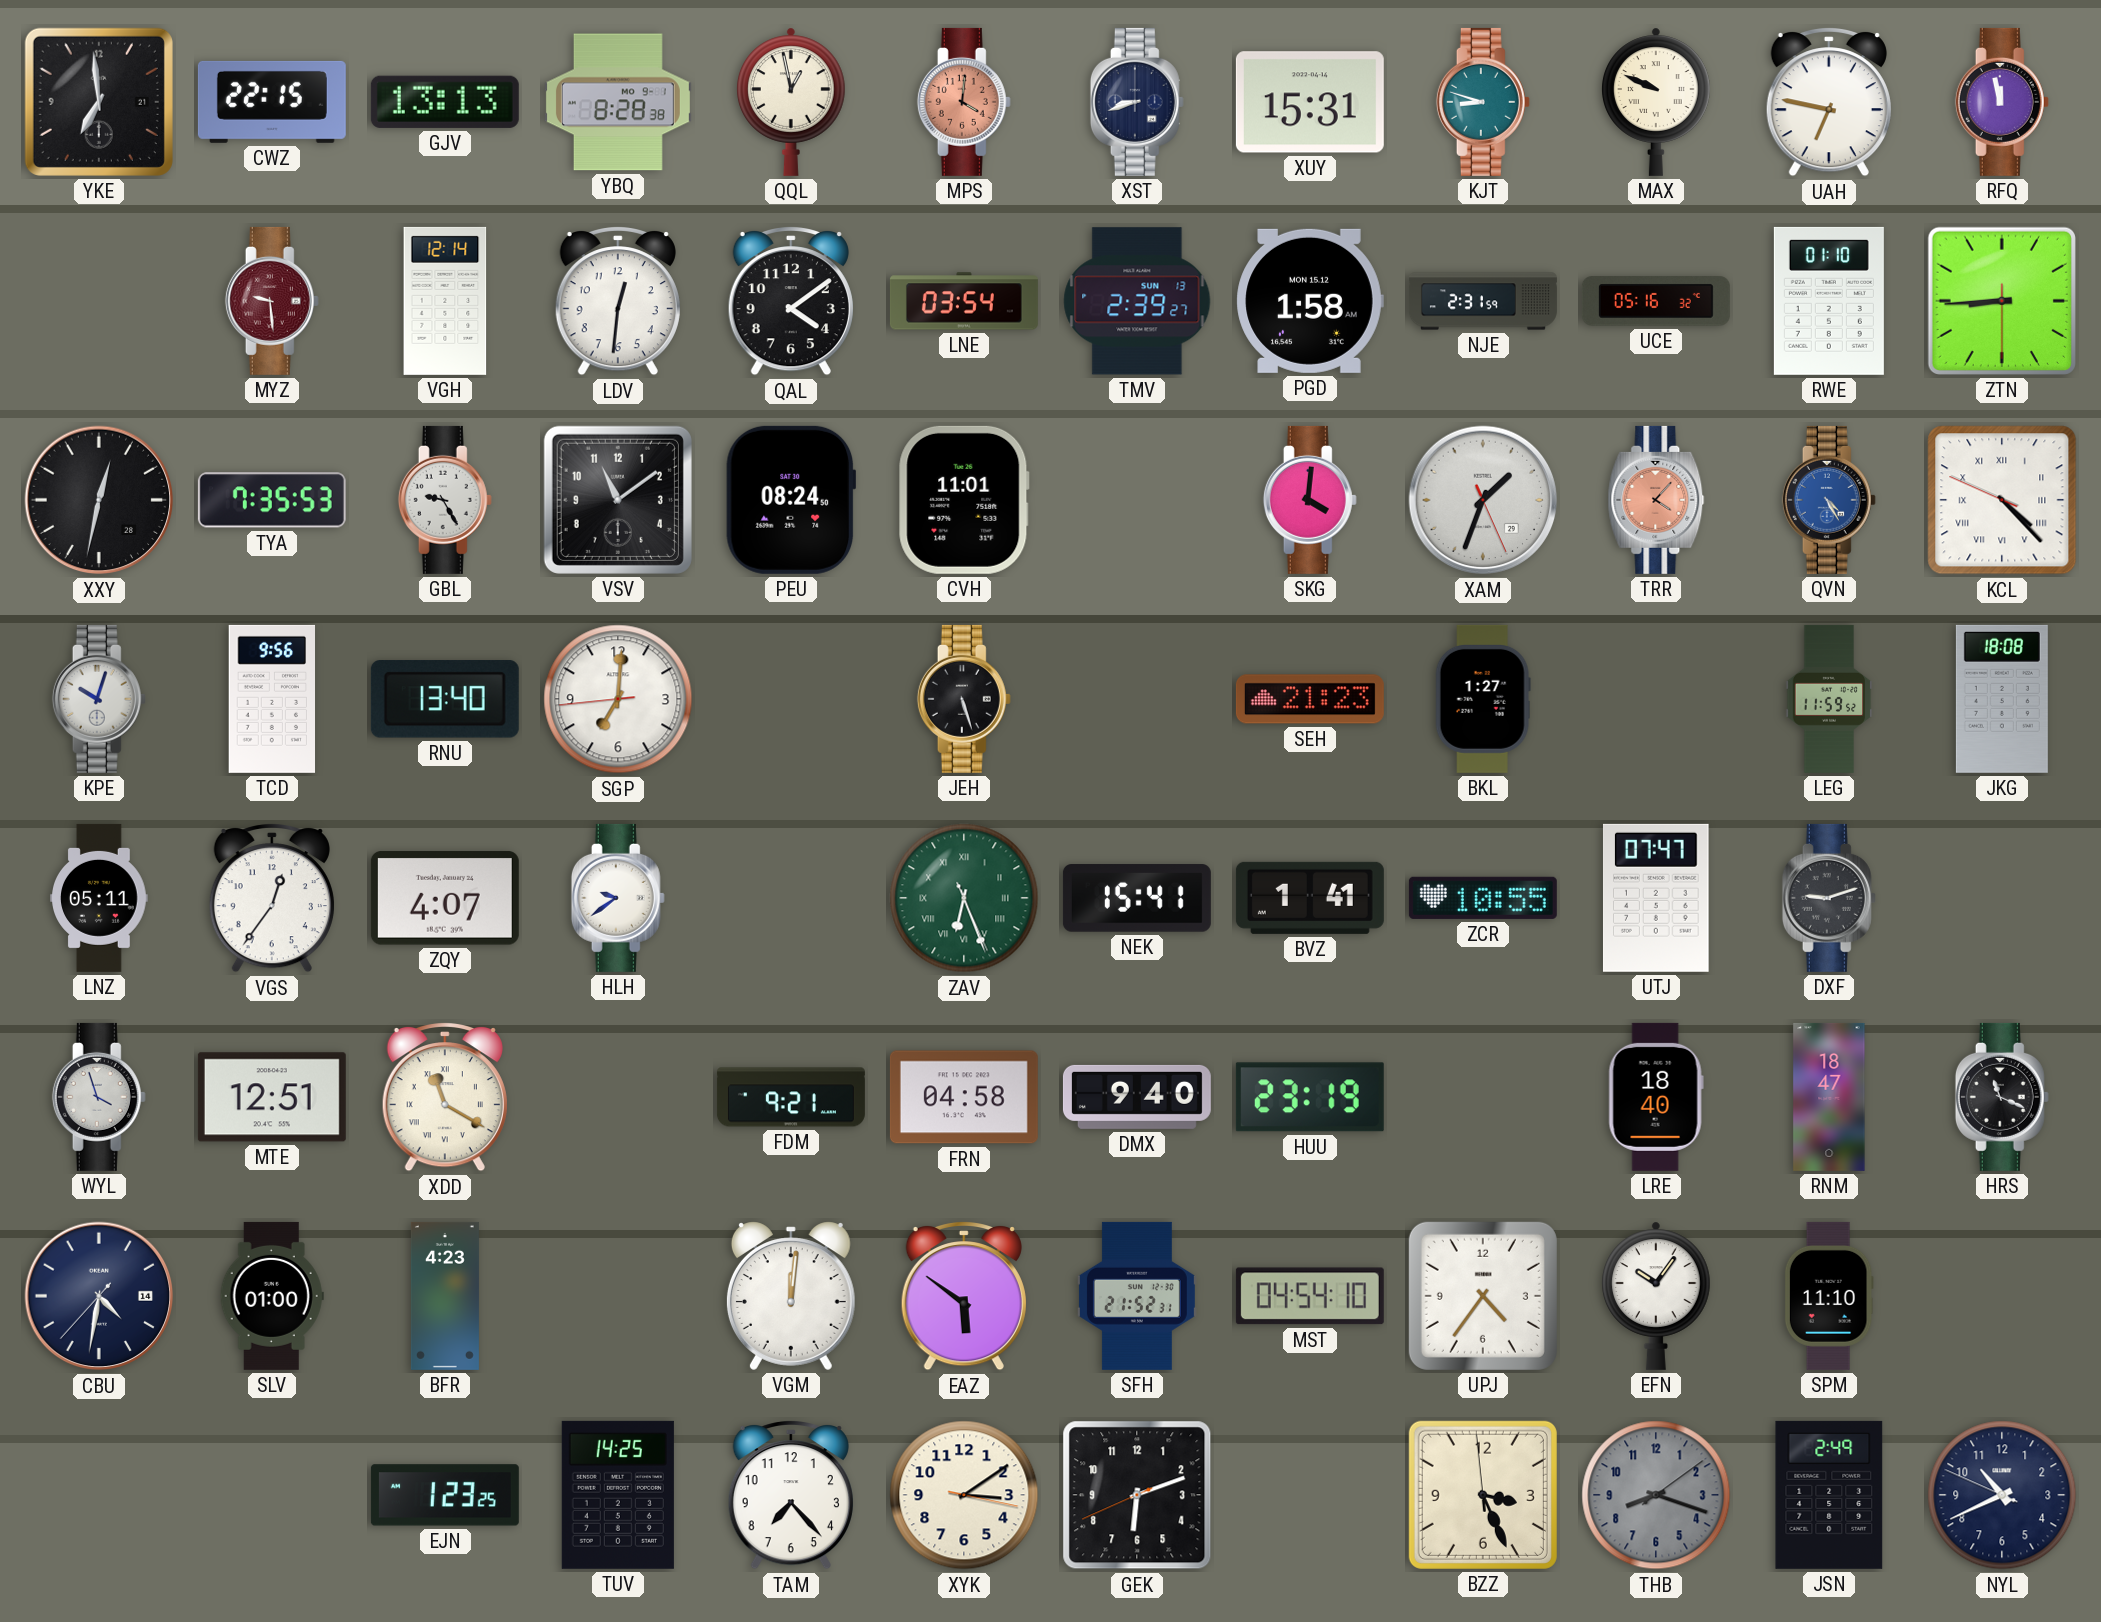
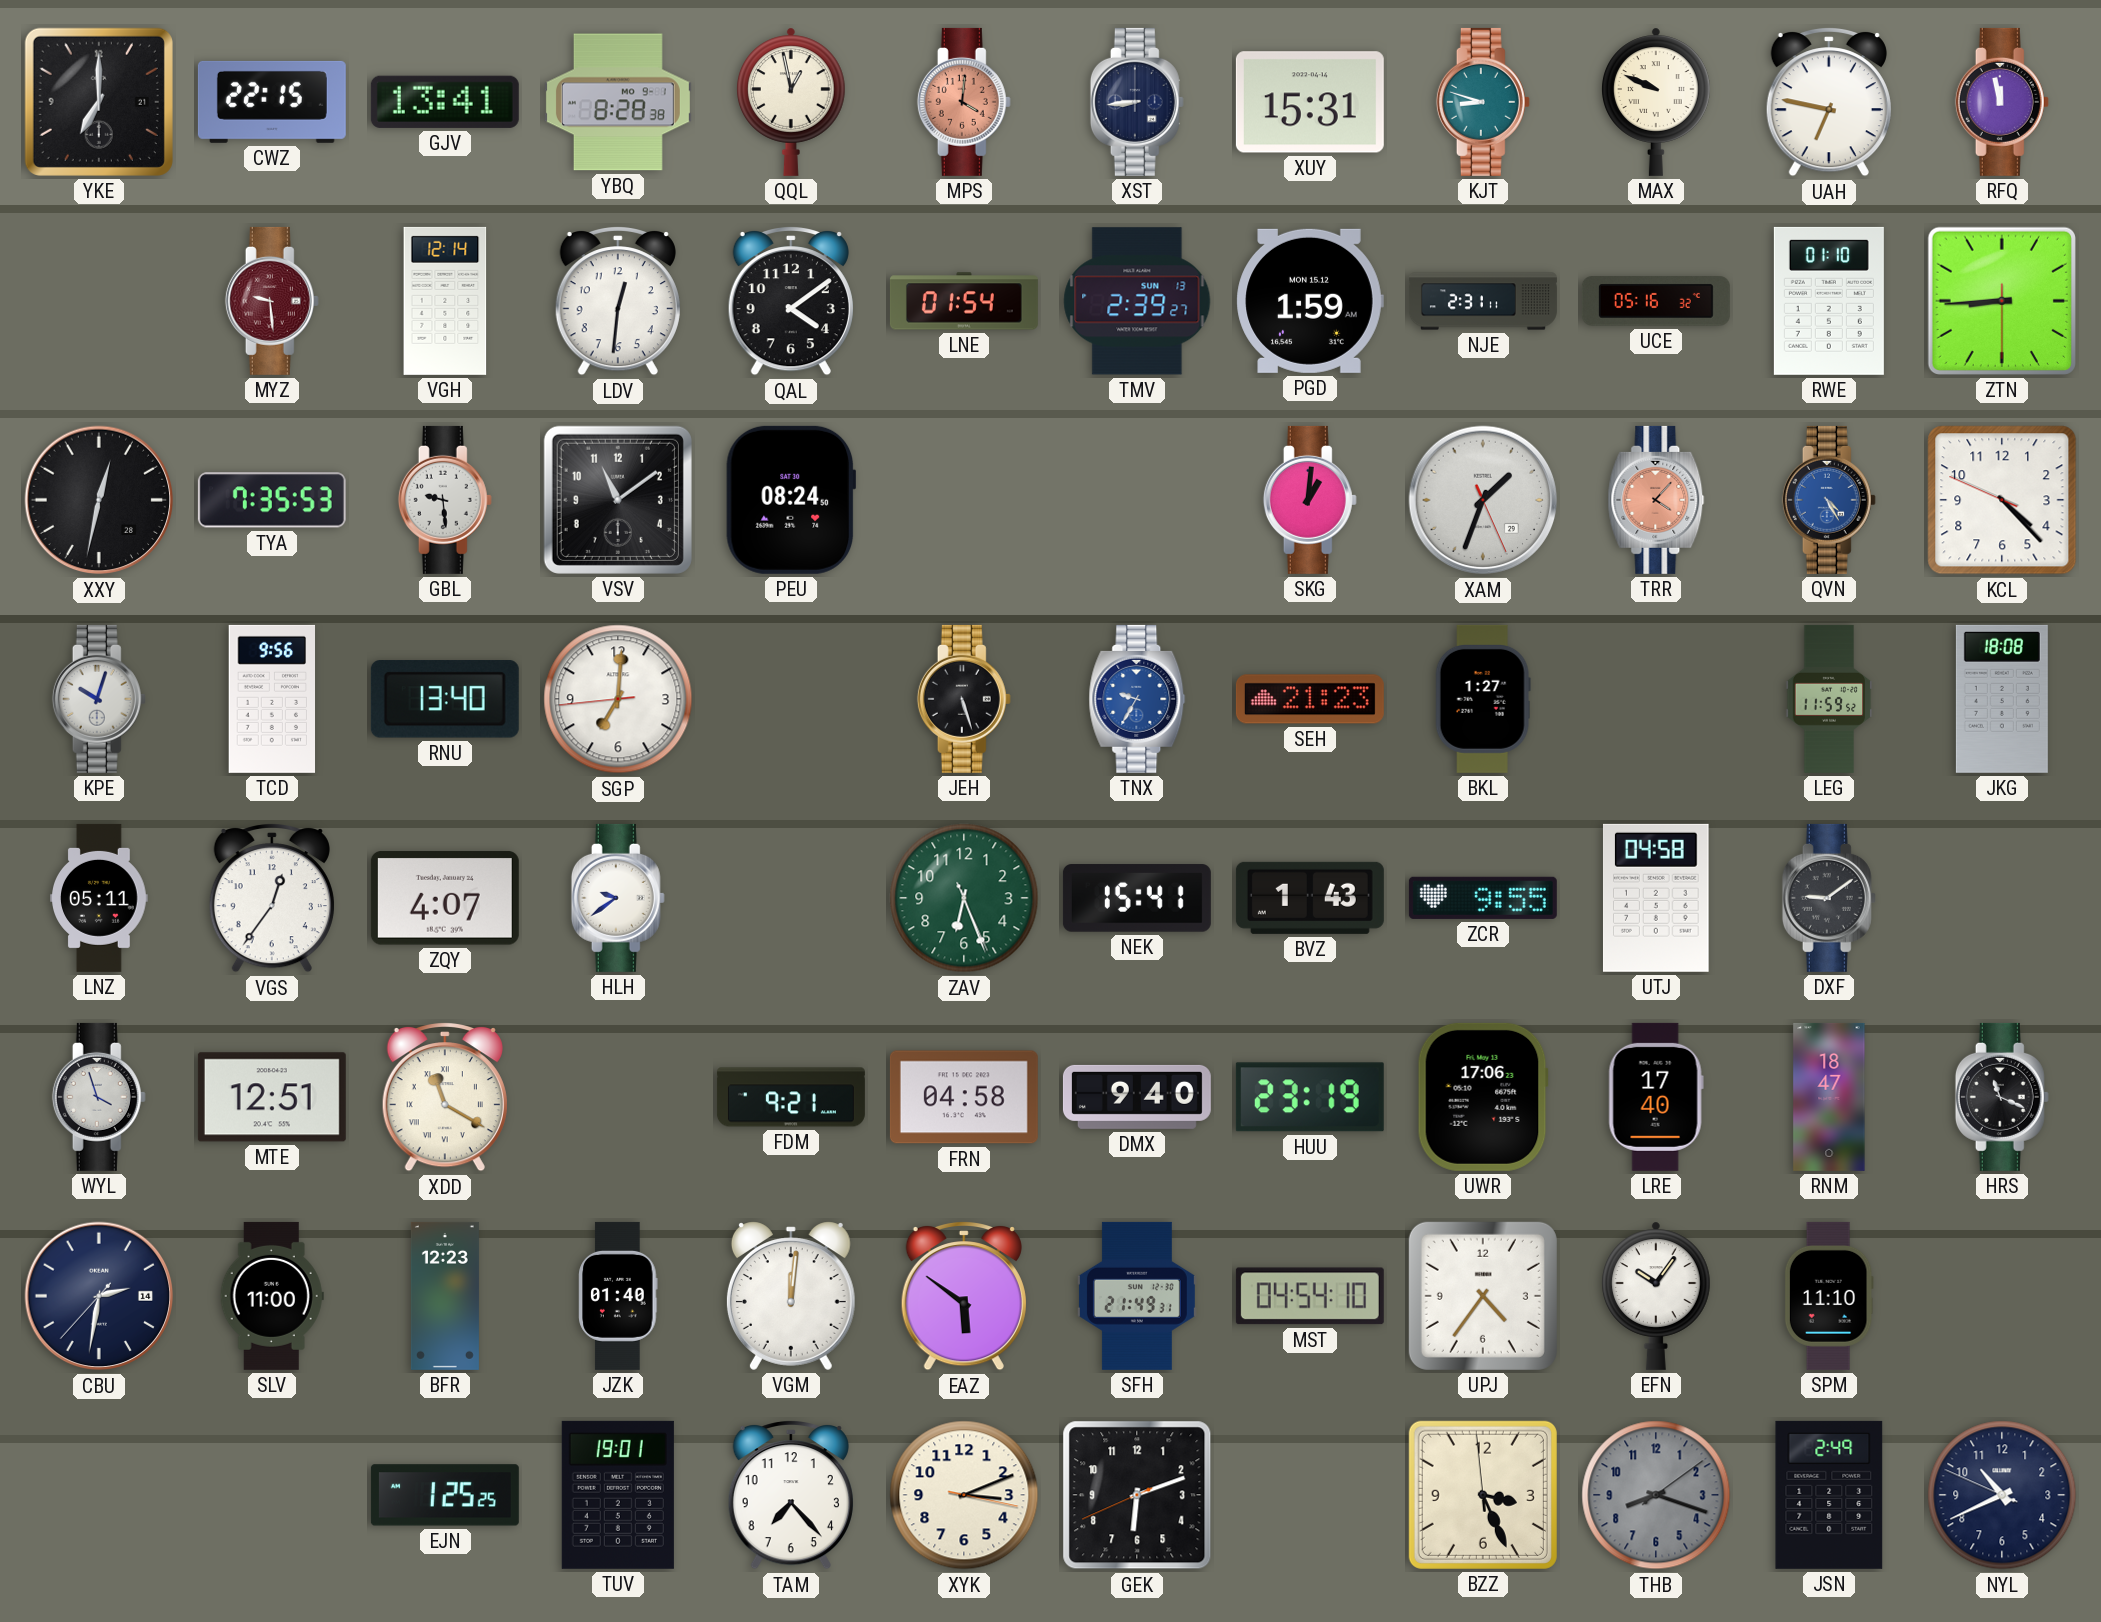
YKE: 6:59 -> 7:00
GJV: 13:13 -> 13:41
XST: 8:42 -> 8:44
LNE: 03:54 -> 01:54
PGD: 1:58 -> 1:59
NJE: 2:31:59 -> 2:31:11
GBL: 9:25 -> 9:29
CVH: 11:01 -> none
SKG: 4:01 -> 1:01
KCL numerals: Roman -> Arabic
TNX: none -> 9:35
ZAV numerals: Roman -> Arabic
BVZ: 1:41 -> 1:43
ZCR: 10:55 -> 9:55
UTJ: 07:47 -> 04:58
DXF: 9:12 -> 9:09
UWR: none -> 17:06
LRE: 18:40 -> 17:40
CBU: 4:31 -> 2:31
SLV: 01:00 -> 11:00
BFR: 4:23 -> 12:23
JZK: none -> 01:40
SFH: 21:52 -> 21:49
EJN: 1:23 -> 1:25
TUV: 14:25 -> 19:01
XYK: 3:09 -> 3:11
